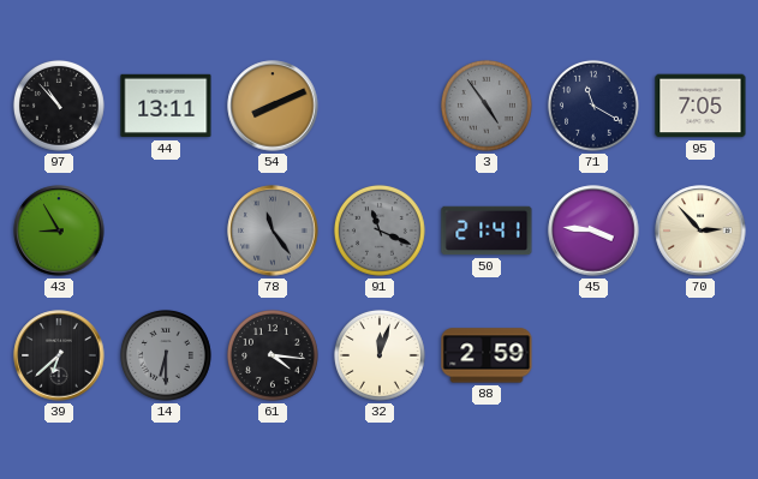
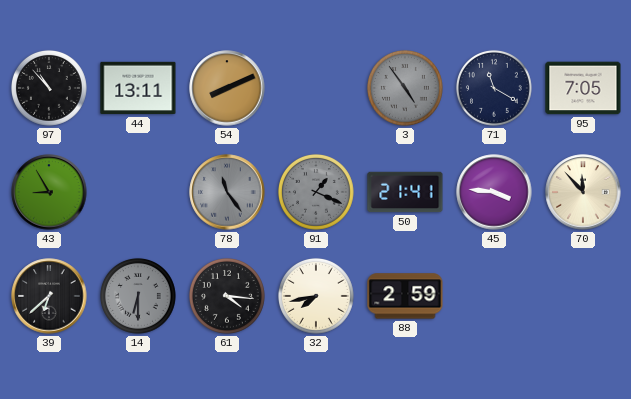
91: 11:19 -> 1:19
70: 2:53 -> 11:53
32: 12:03 -> 7:43
